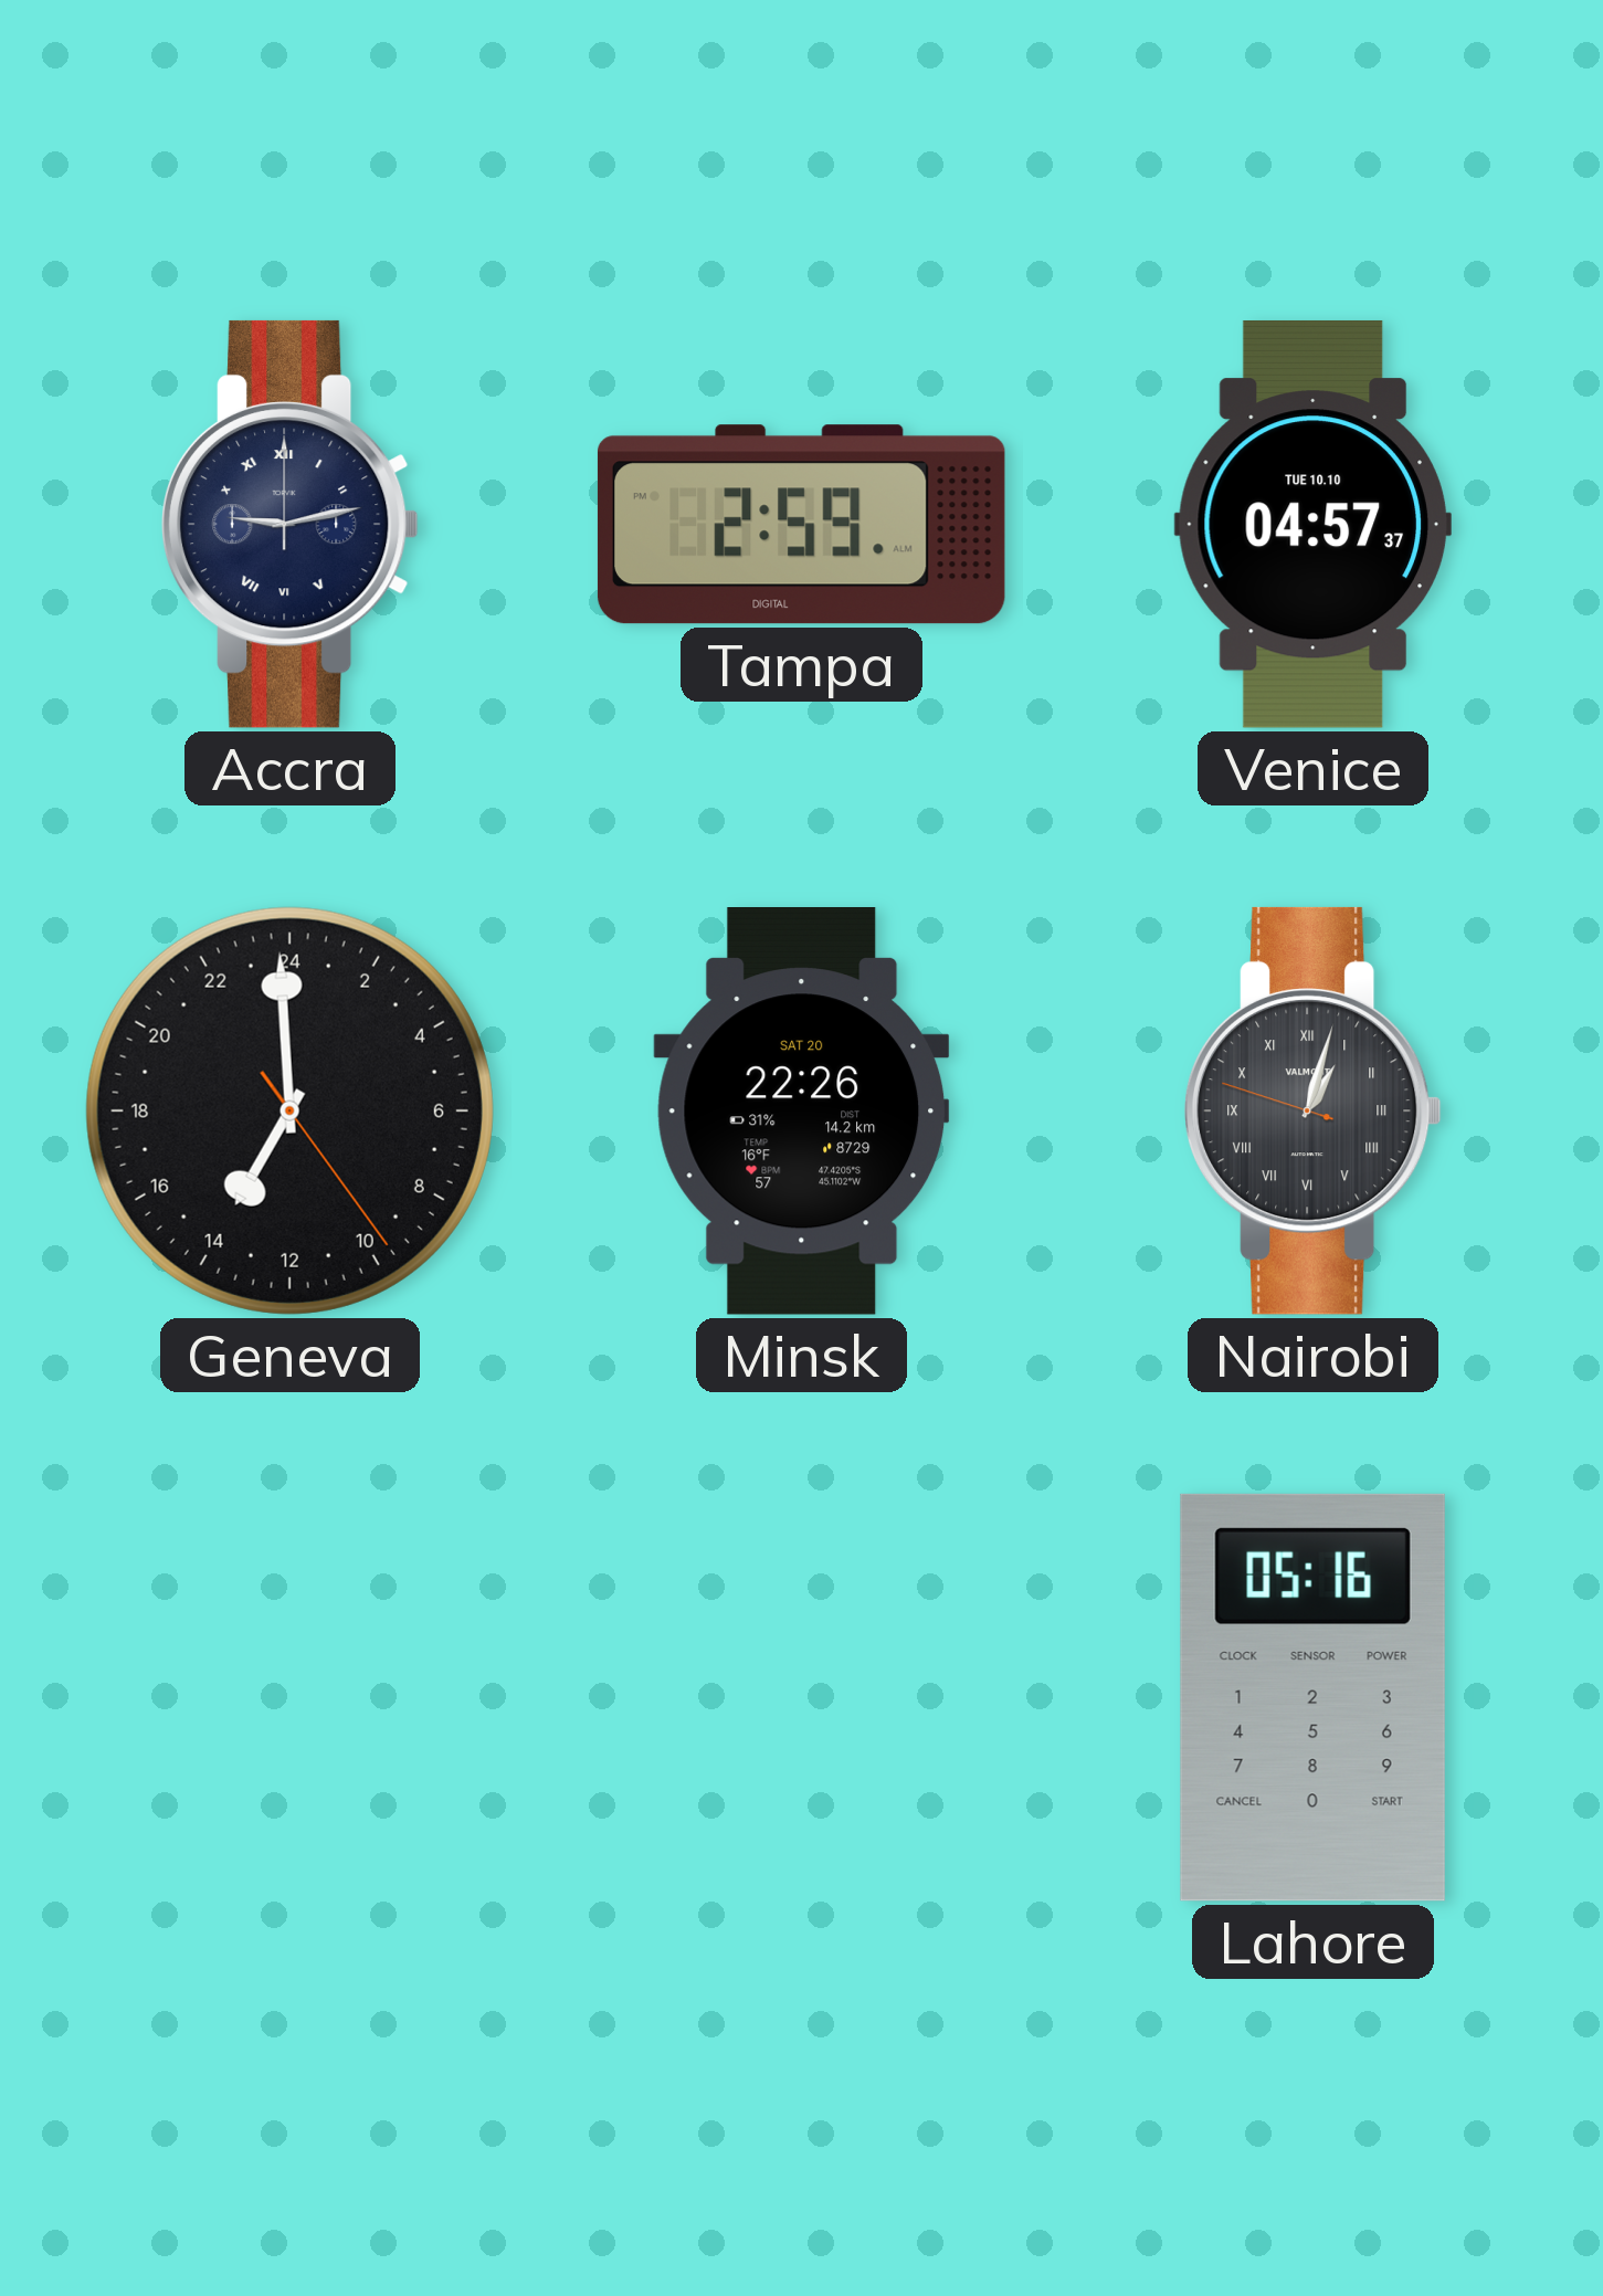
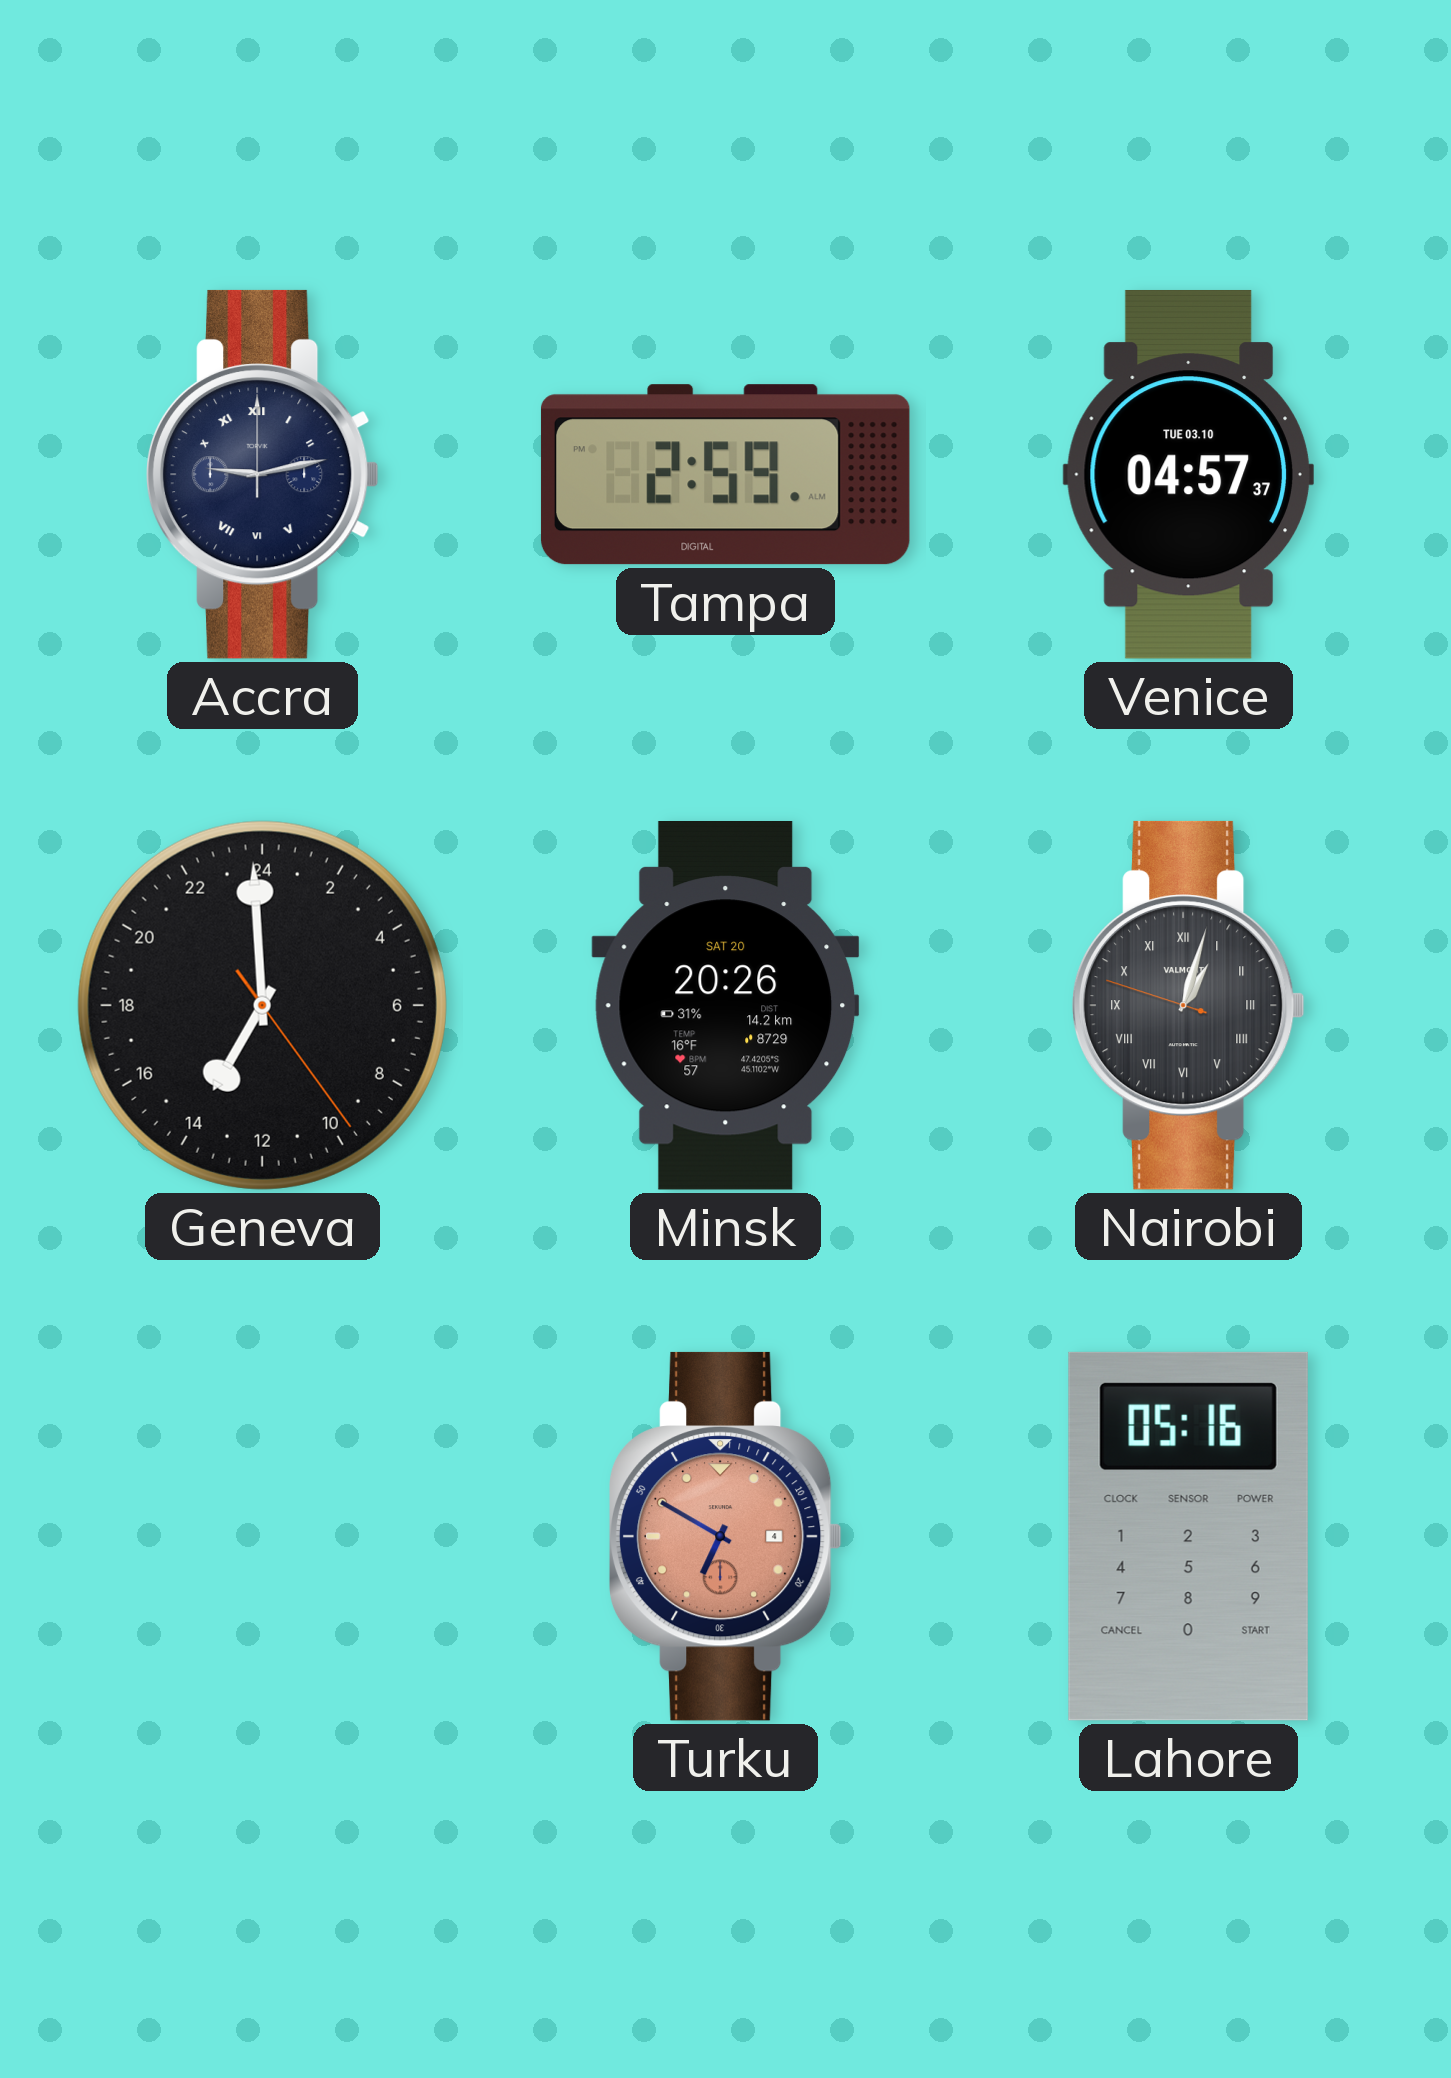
Venice date: TUE 10.10 -> TUE 03.10
Minsk: 22:26 -> 20:26
Turku: none -> 6:50
